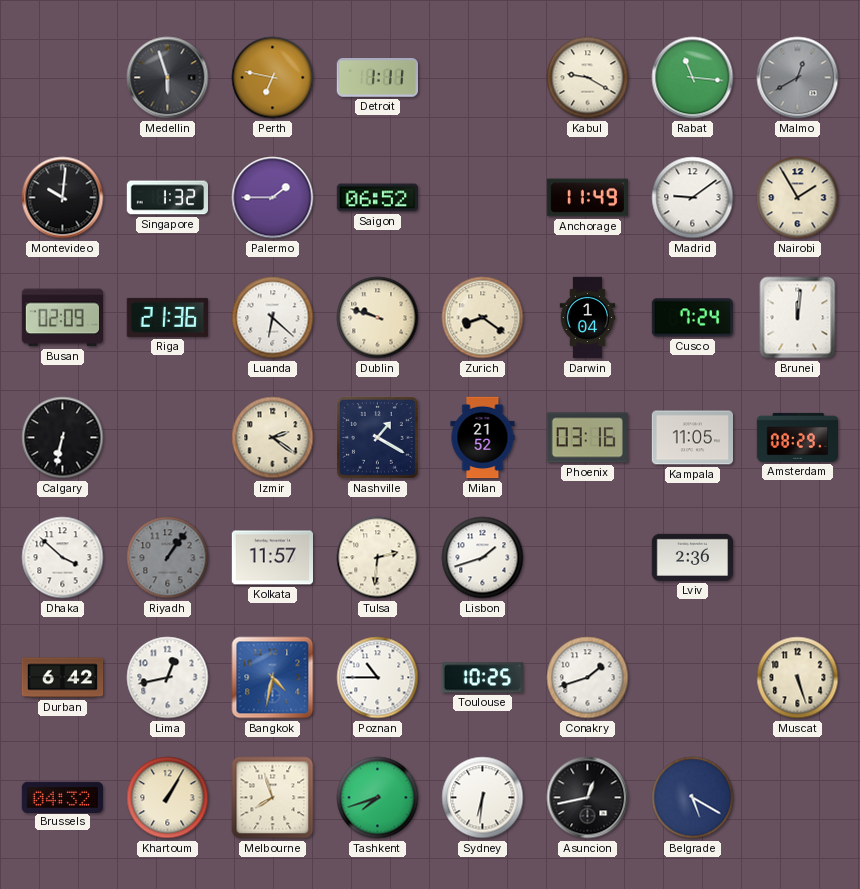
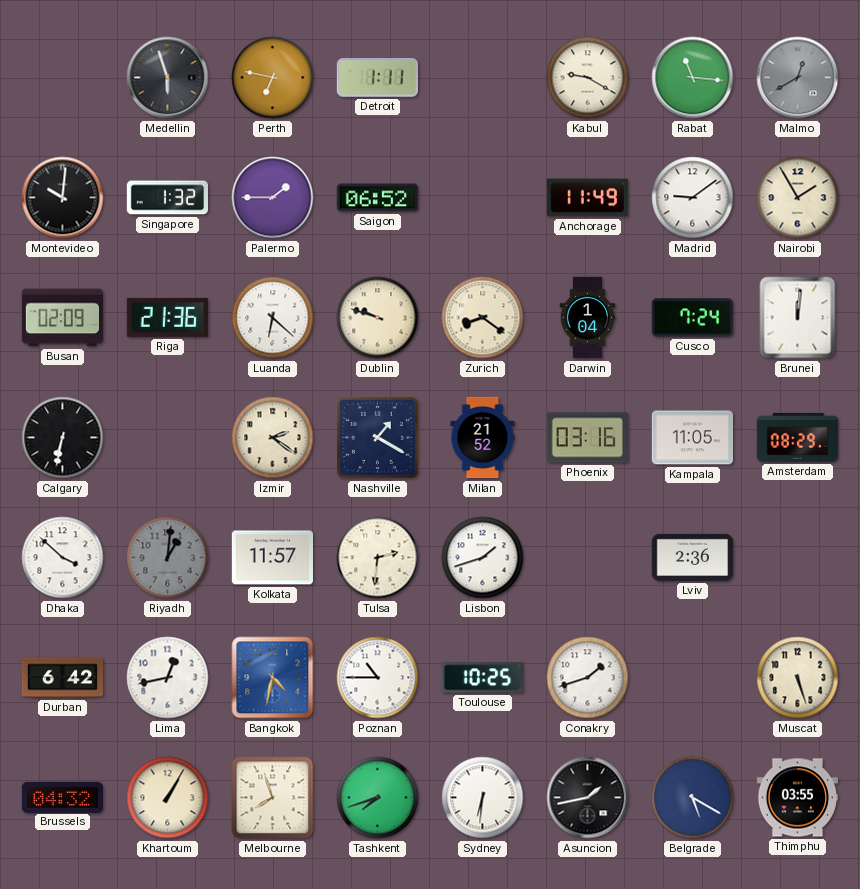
Riyadh: 1:06 -> 1:01
Asuncion: 12:43 -> 1:43
Thimphu: none -> 03:55
